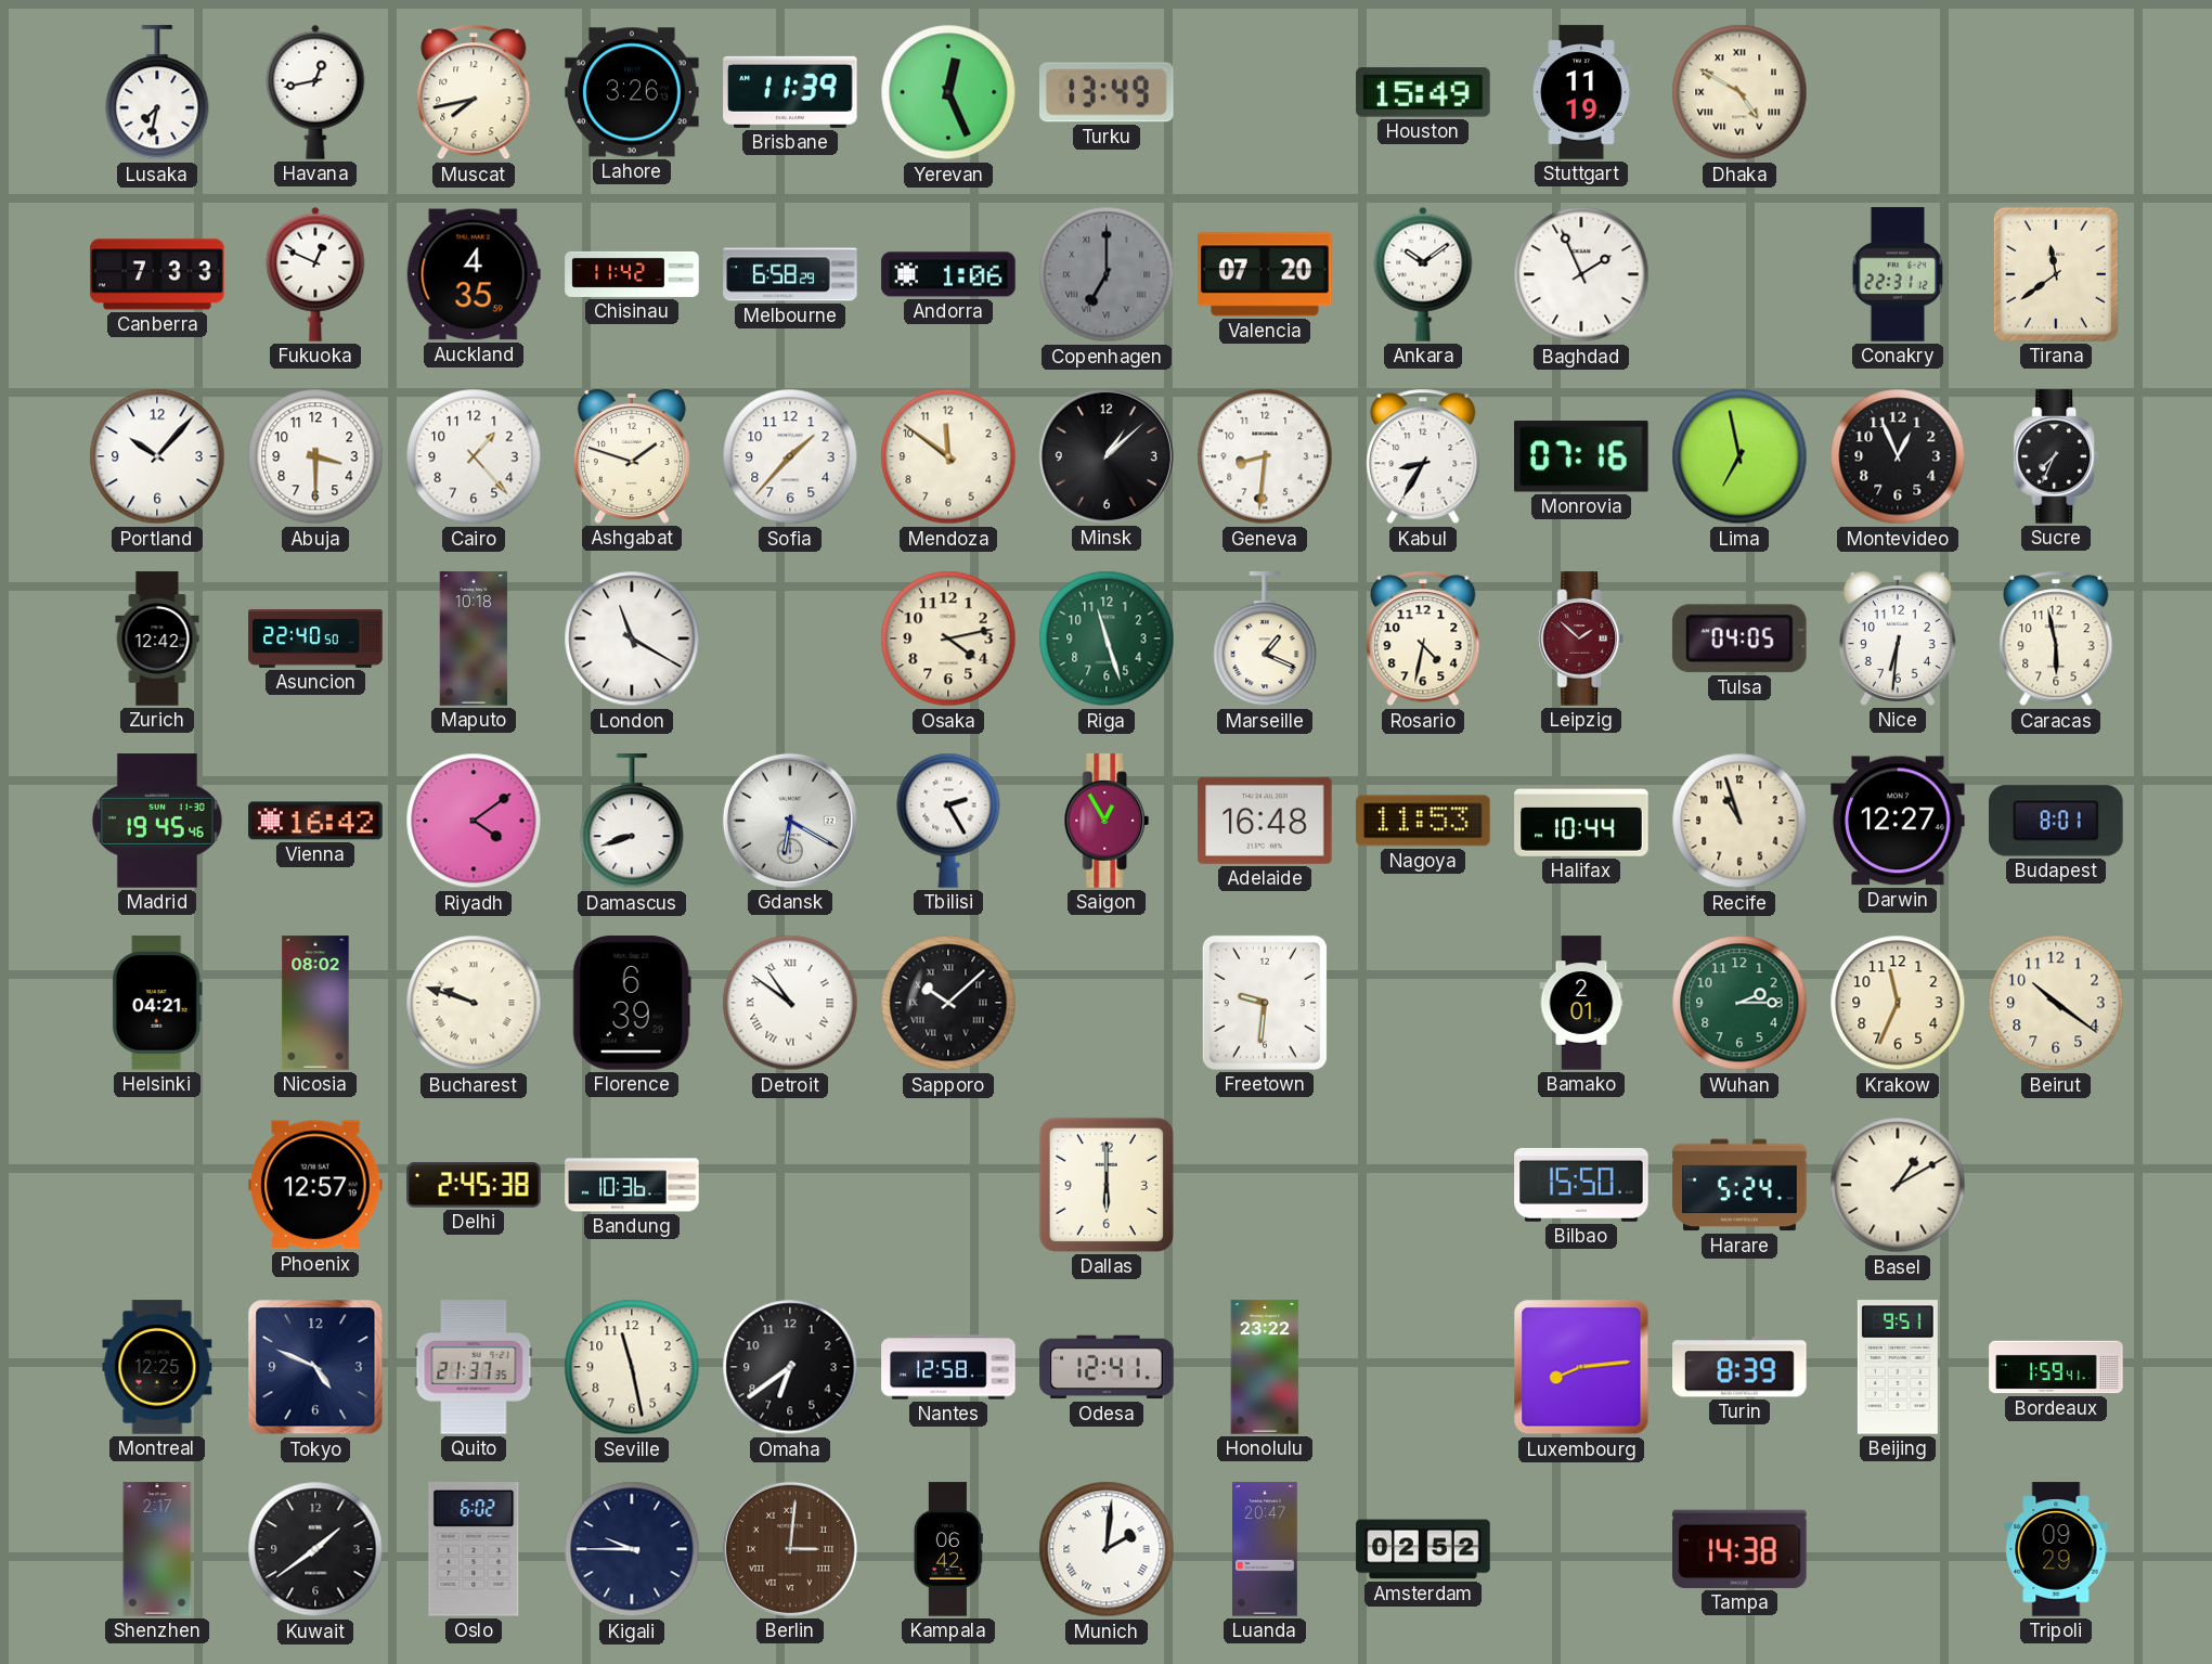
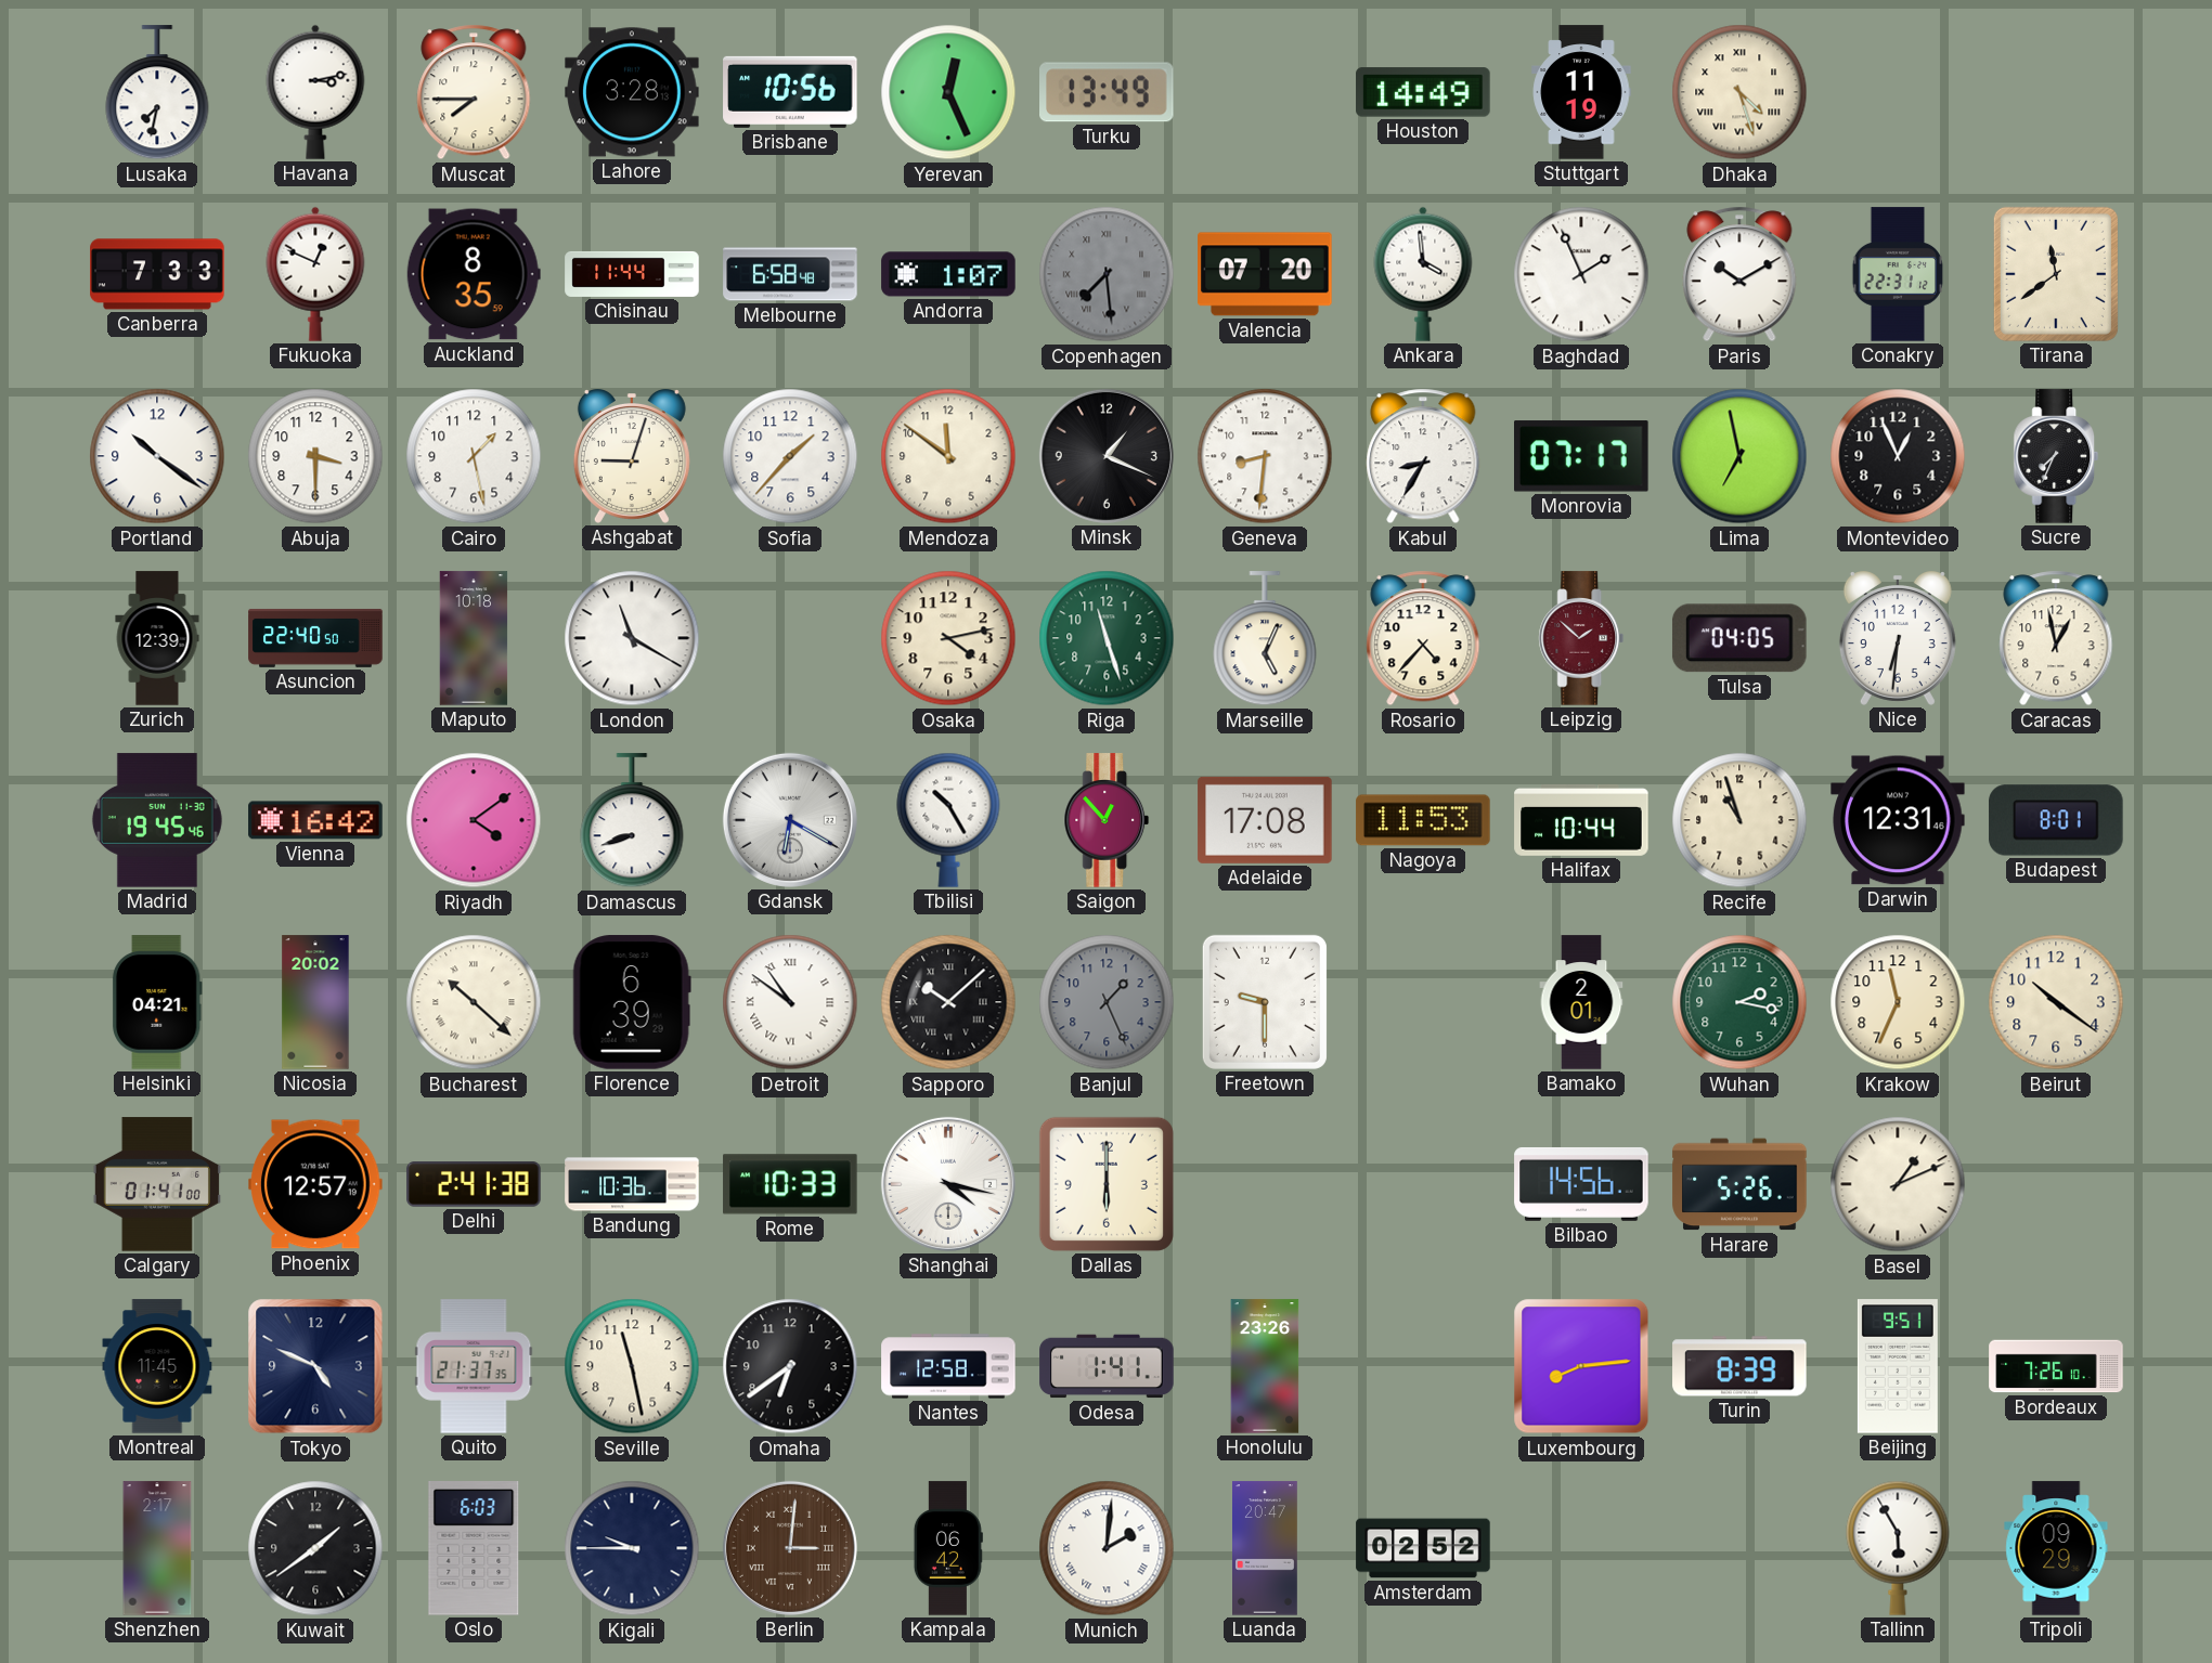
Havana: 12:43 -> 3:13
Muscat: 7:43 -> 7:45
Lahore: 3:26 -> 3:28
Brisbane: 11:39 -> 10:56
Houston: 15:49 -> 14:49
Dhaka: 4:50 -> 4:27
Auckland: 4:35 -> 8:35
Chisinau: 11:42 -> 11:44
Melbourne: 6:58:29 -> 6:58:48
Andorra: 1:06 -> 1:07
Copenhagen: 7:00 -> 7:29
Ankara: 10:09 -> 3:59
Paris: none -> 10:10
Portland: 10:07 -> 10:21
Cairo: 1:23 -> 1:28
Ashgabat: 1:48 -> 9:03
Minsk: 1:08 -> 1:19
Monrovia: 07:16 -> 07:17
Zurich: 12:42 -> 12:39
Marseille: 1:19 -> 5:04
Rosario: 4:32 -> 4:37
Caracas: 5:58 -> 12:58
Tbilisi: 2:25 -> 10:25
Saigon: 12:55 -> 12:53
Adelaide: 16:48 -> 17:08
Darwin: 12:27 -> 12:31
Nicosia: 08:02 -> 20:02
Bucharest: 9:48 -> 10:22
Banjul: none -> 1:26
Freetown: 9:31 -> 9:30
Wuhan: 2:15 -> 2:17
Calgary: none -> 01:41
Delhi: 2:45 -> 2:41
Rome: none -> 10:33
Shanghai: none -> 4:17
Bilbao: 15:50 -> 14:56
Harare: 5:24 -> 5:26
Basel: 1:10 -> 1:11
Montreal: 12:25 -> 11:45
Odesa: 12:41 -> 1:41
Honolulu: 23:22 -> 23:26
Bordeaux: 1:59 -> 7:26
Oslo: 6:02 -> 6:03
Tampa: 14:38 -> none
Tallinn: none -> 5:55
